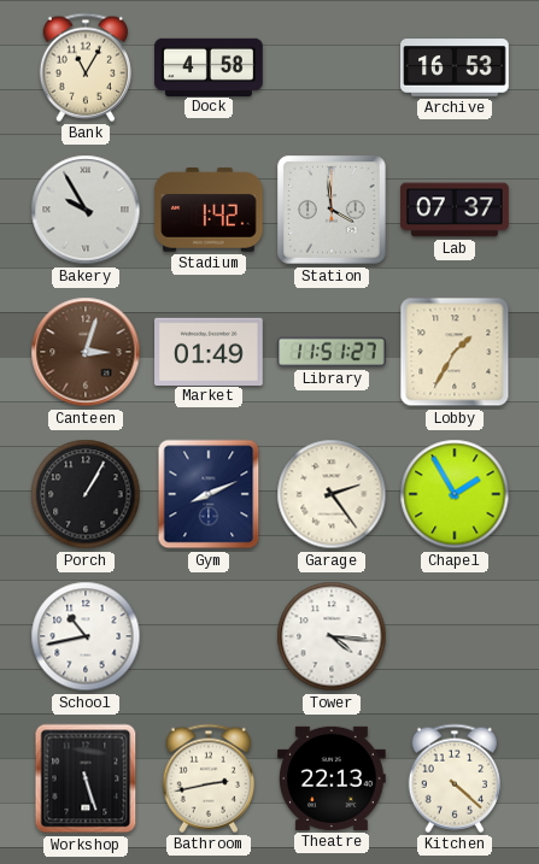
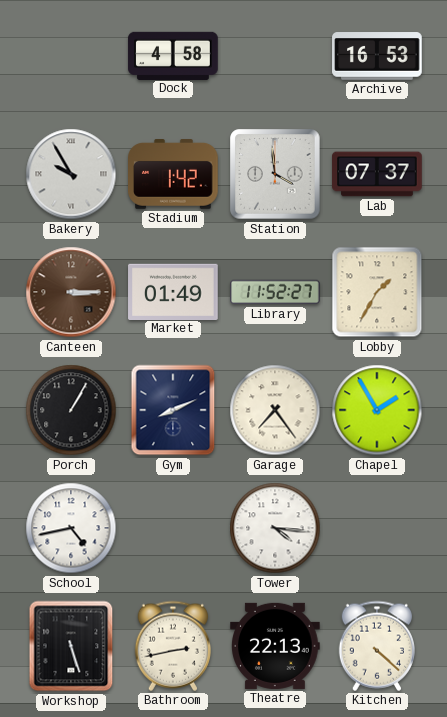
Bank: 11:05 -> none
Canteen: 3:03 -> 3:15
Library: 11:51 -> 11:52
Garage: 2:24 -> 7:24
School: 10:43 -> 4:43
